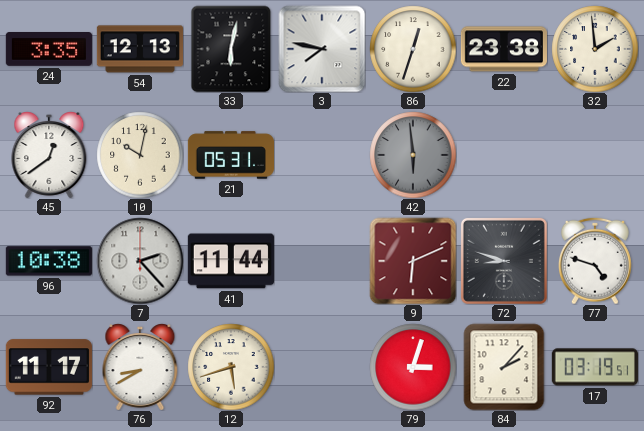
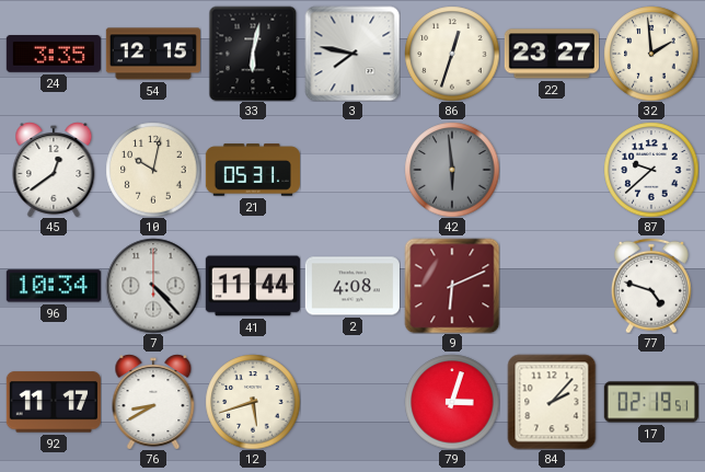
54: 12:13 -> 12:15
22: 23:38 -> 23:27
87: none -> 9:38
96: 10:38 -> 10:34
7: 2:23 -> 4:23
2: none -> 4:08
72: 8:48 -> none
17: 03:19 -> 02:19
